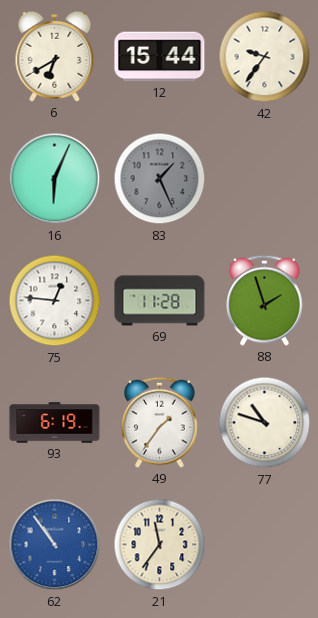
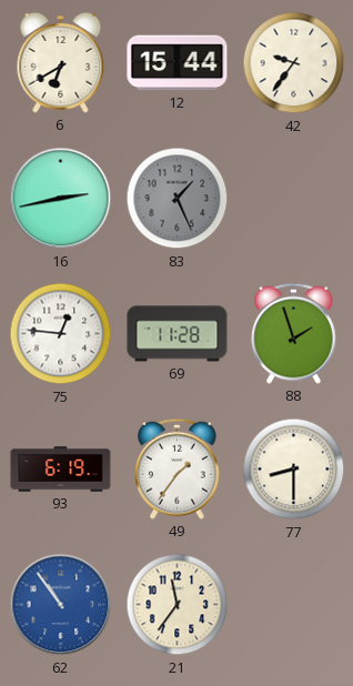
16: 6:04 -> 2:43
77: 10:48 -> 8:30
